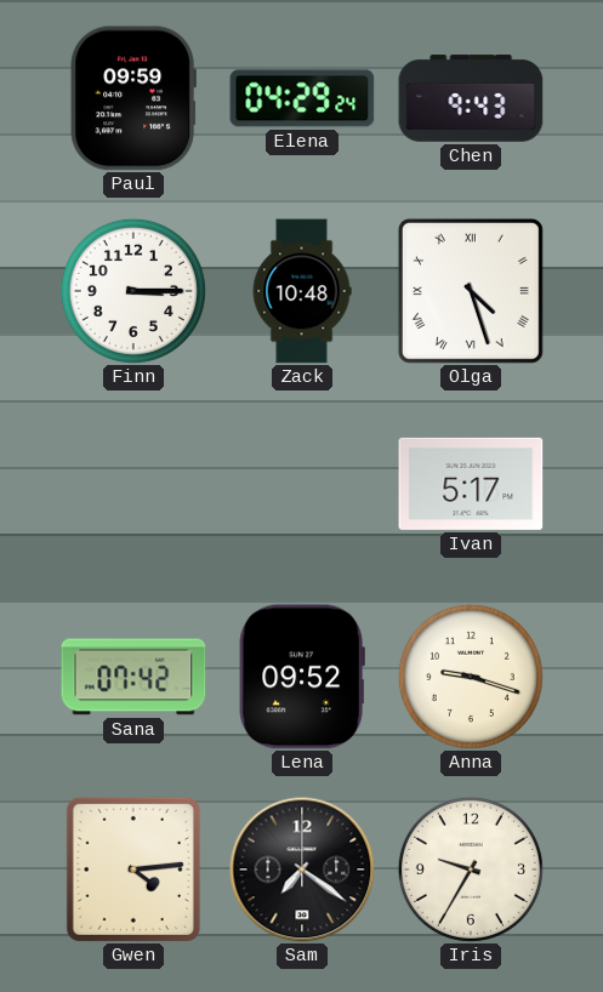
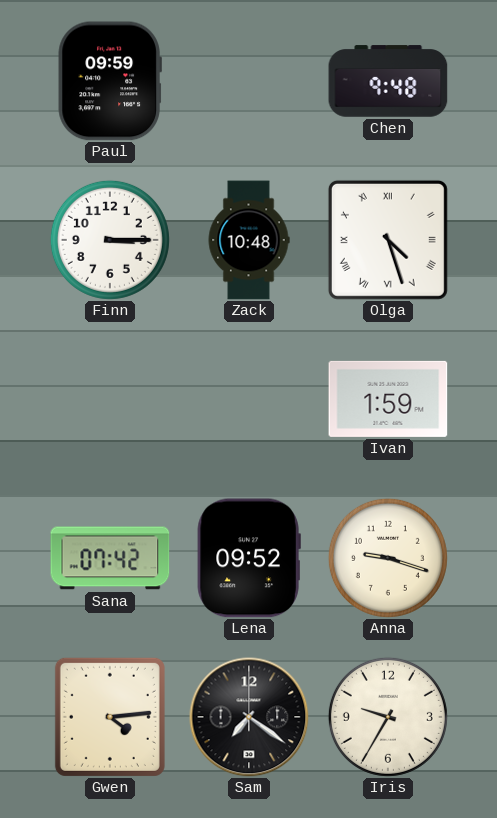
Elena: 04:29 -> none
Chen: 9:43 -> 9:48
Ivan: 5:17 -> 1:59
